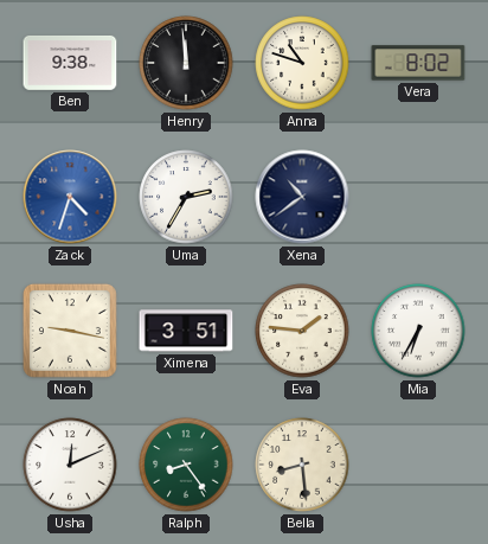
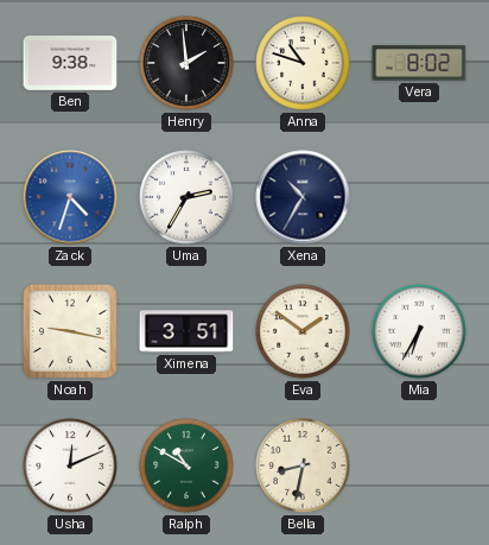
Henry: 11:59 -> 1:59
Xena: 10:39 -> 10:35
Eva: 1:46 -> 1:51
Ralph: 8:24 -> 10:50
Bella: 8:29 -> 8:32
